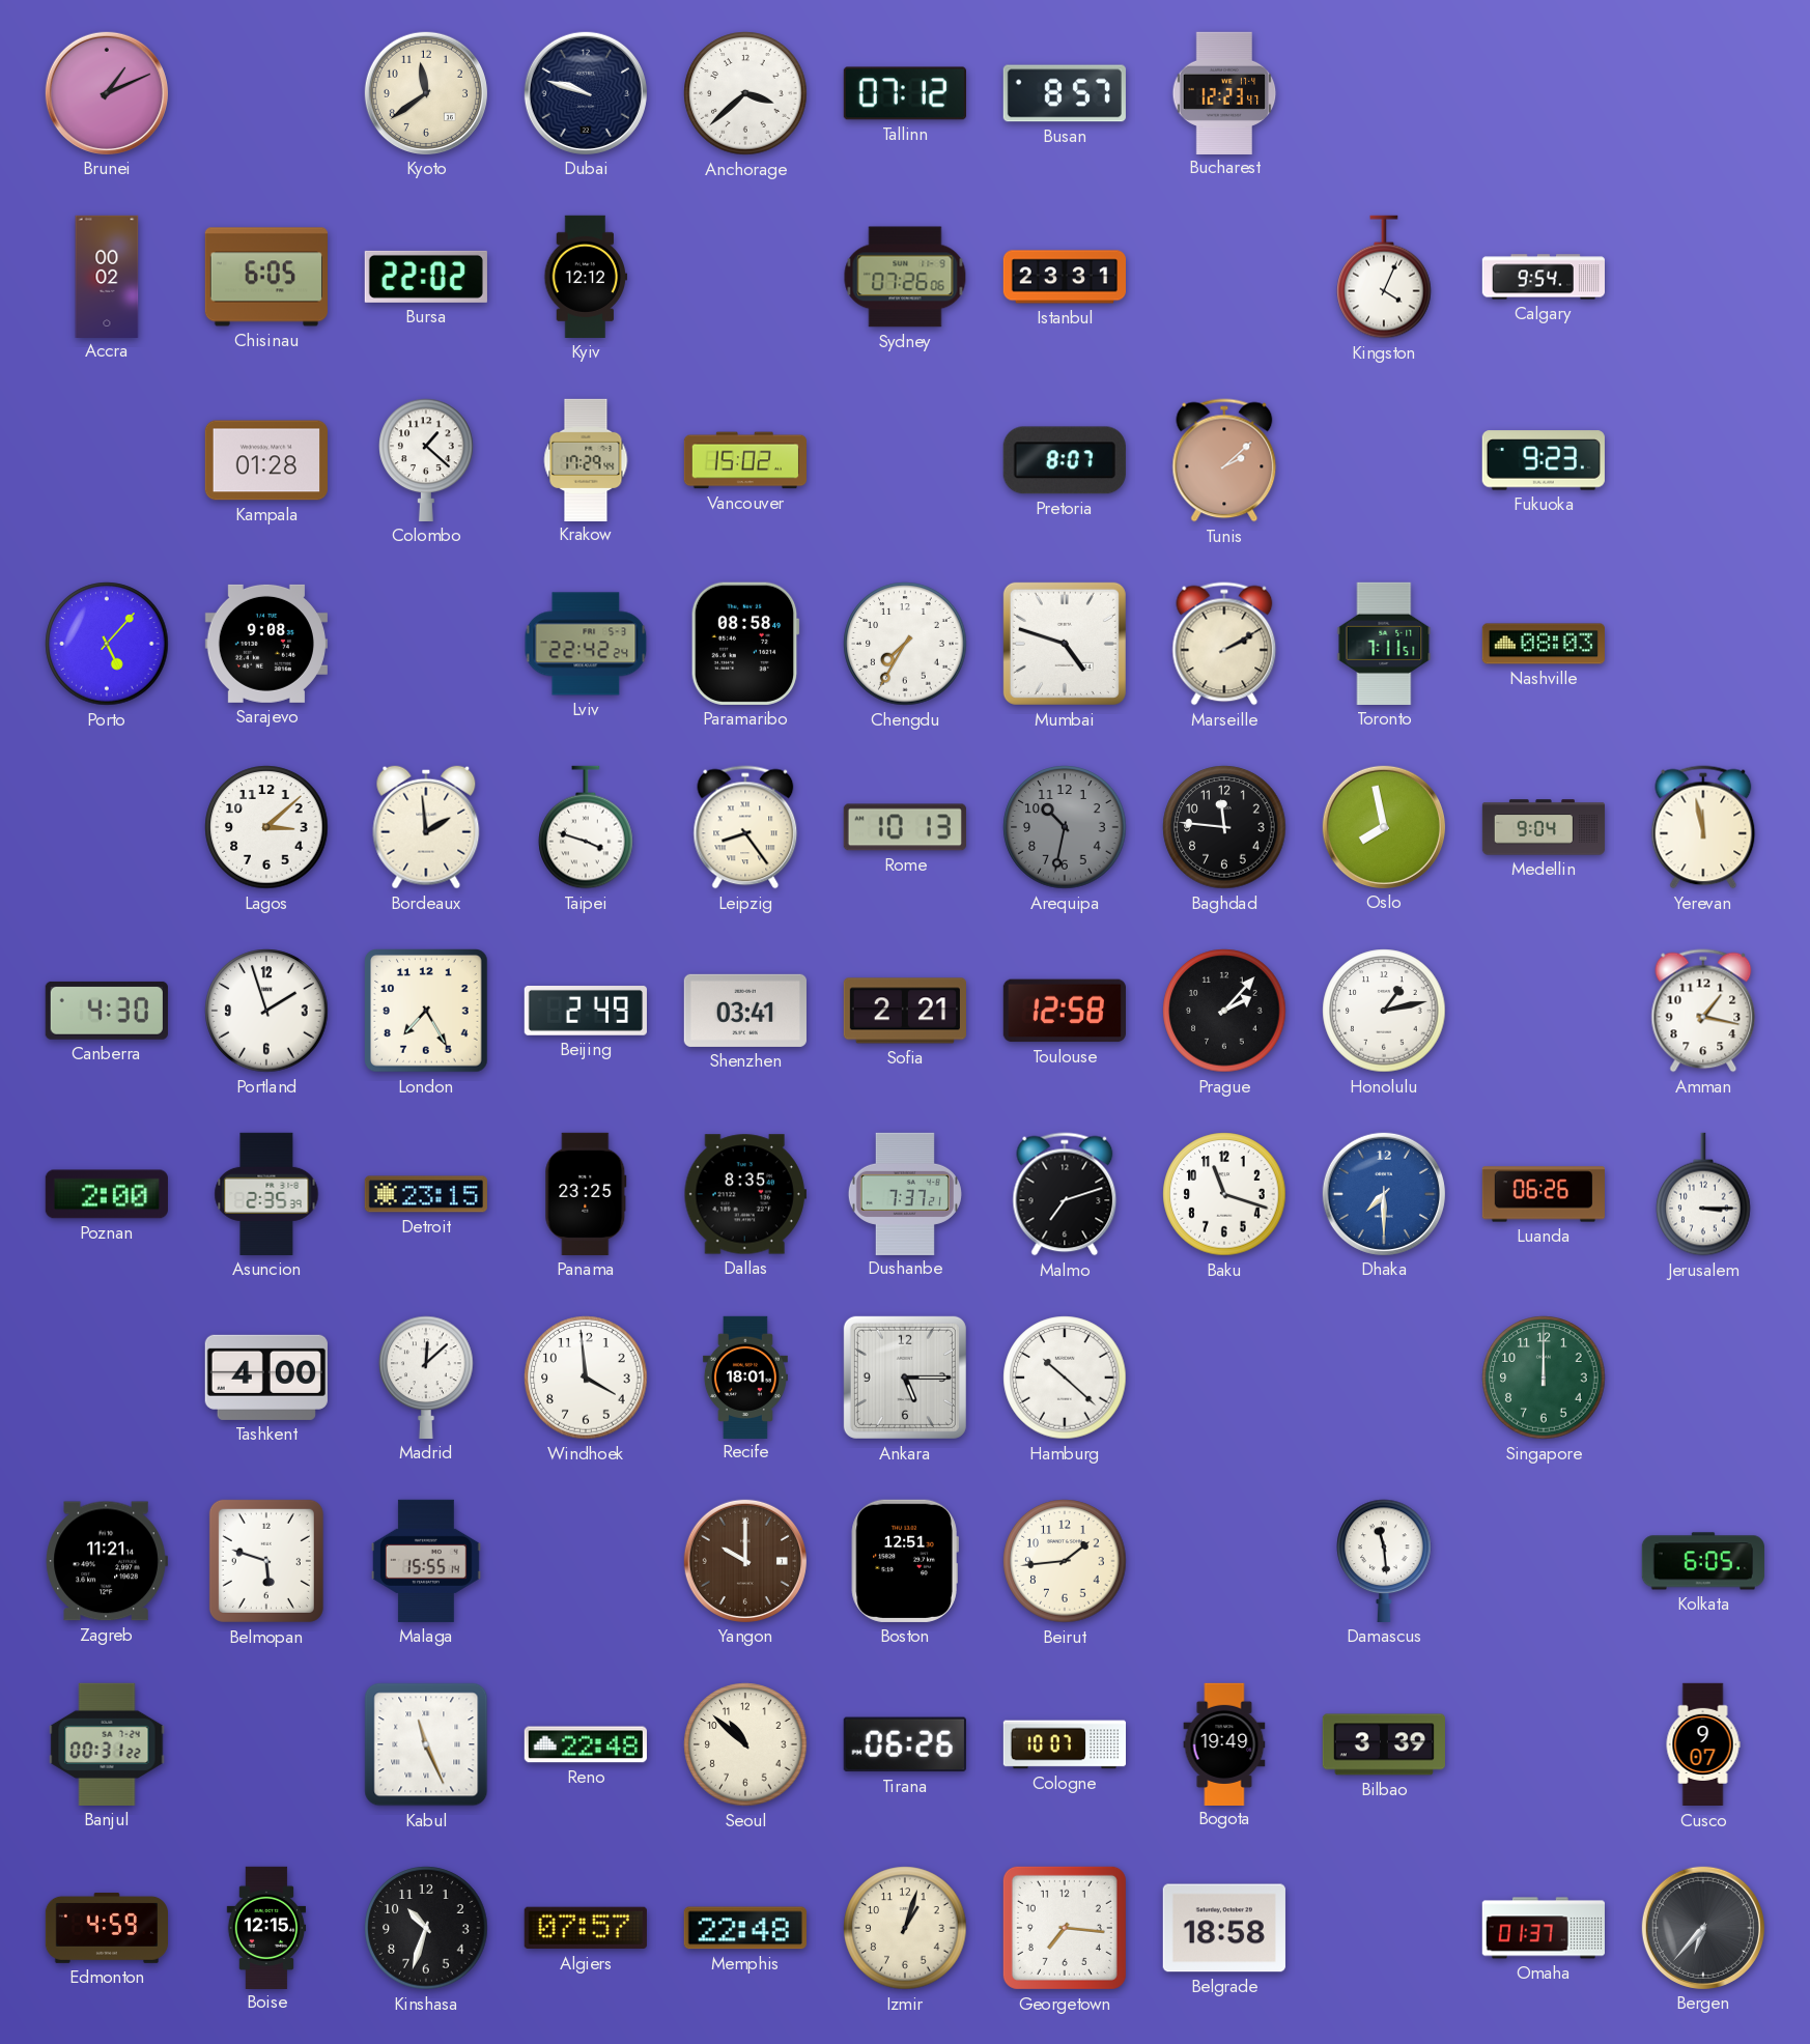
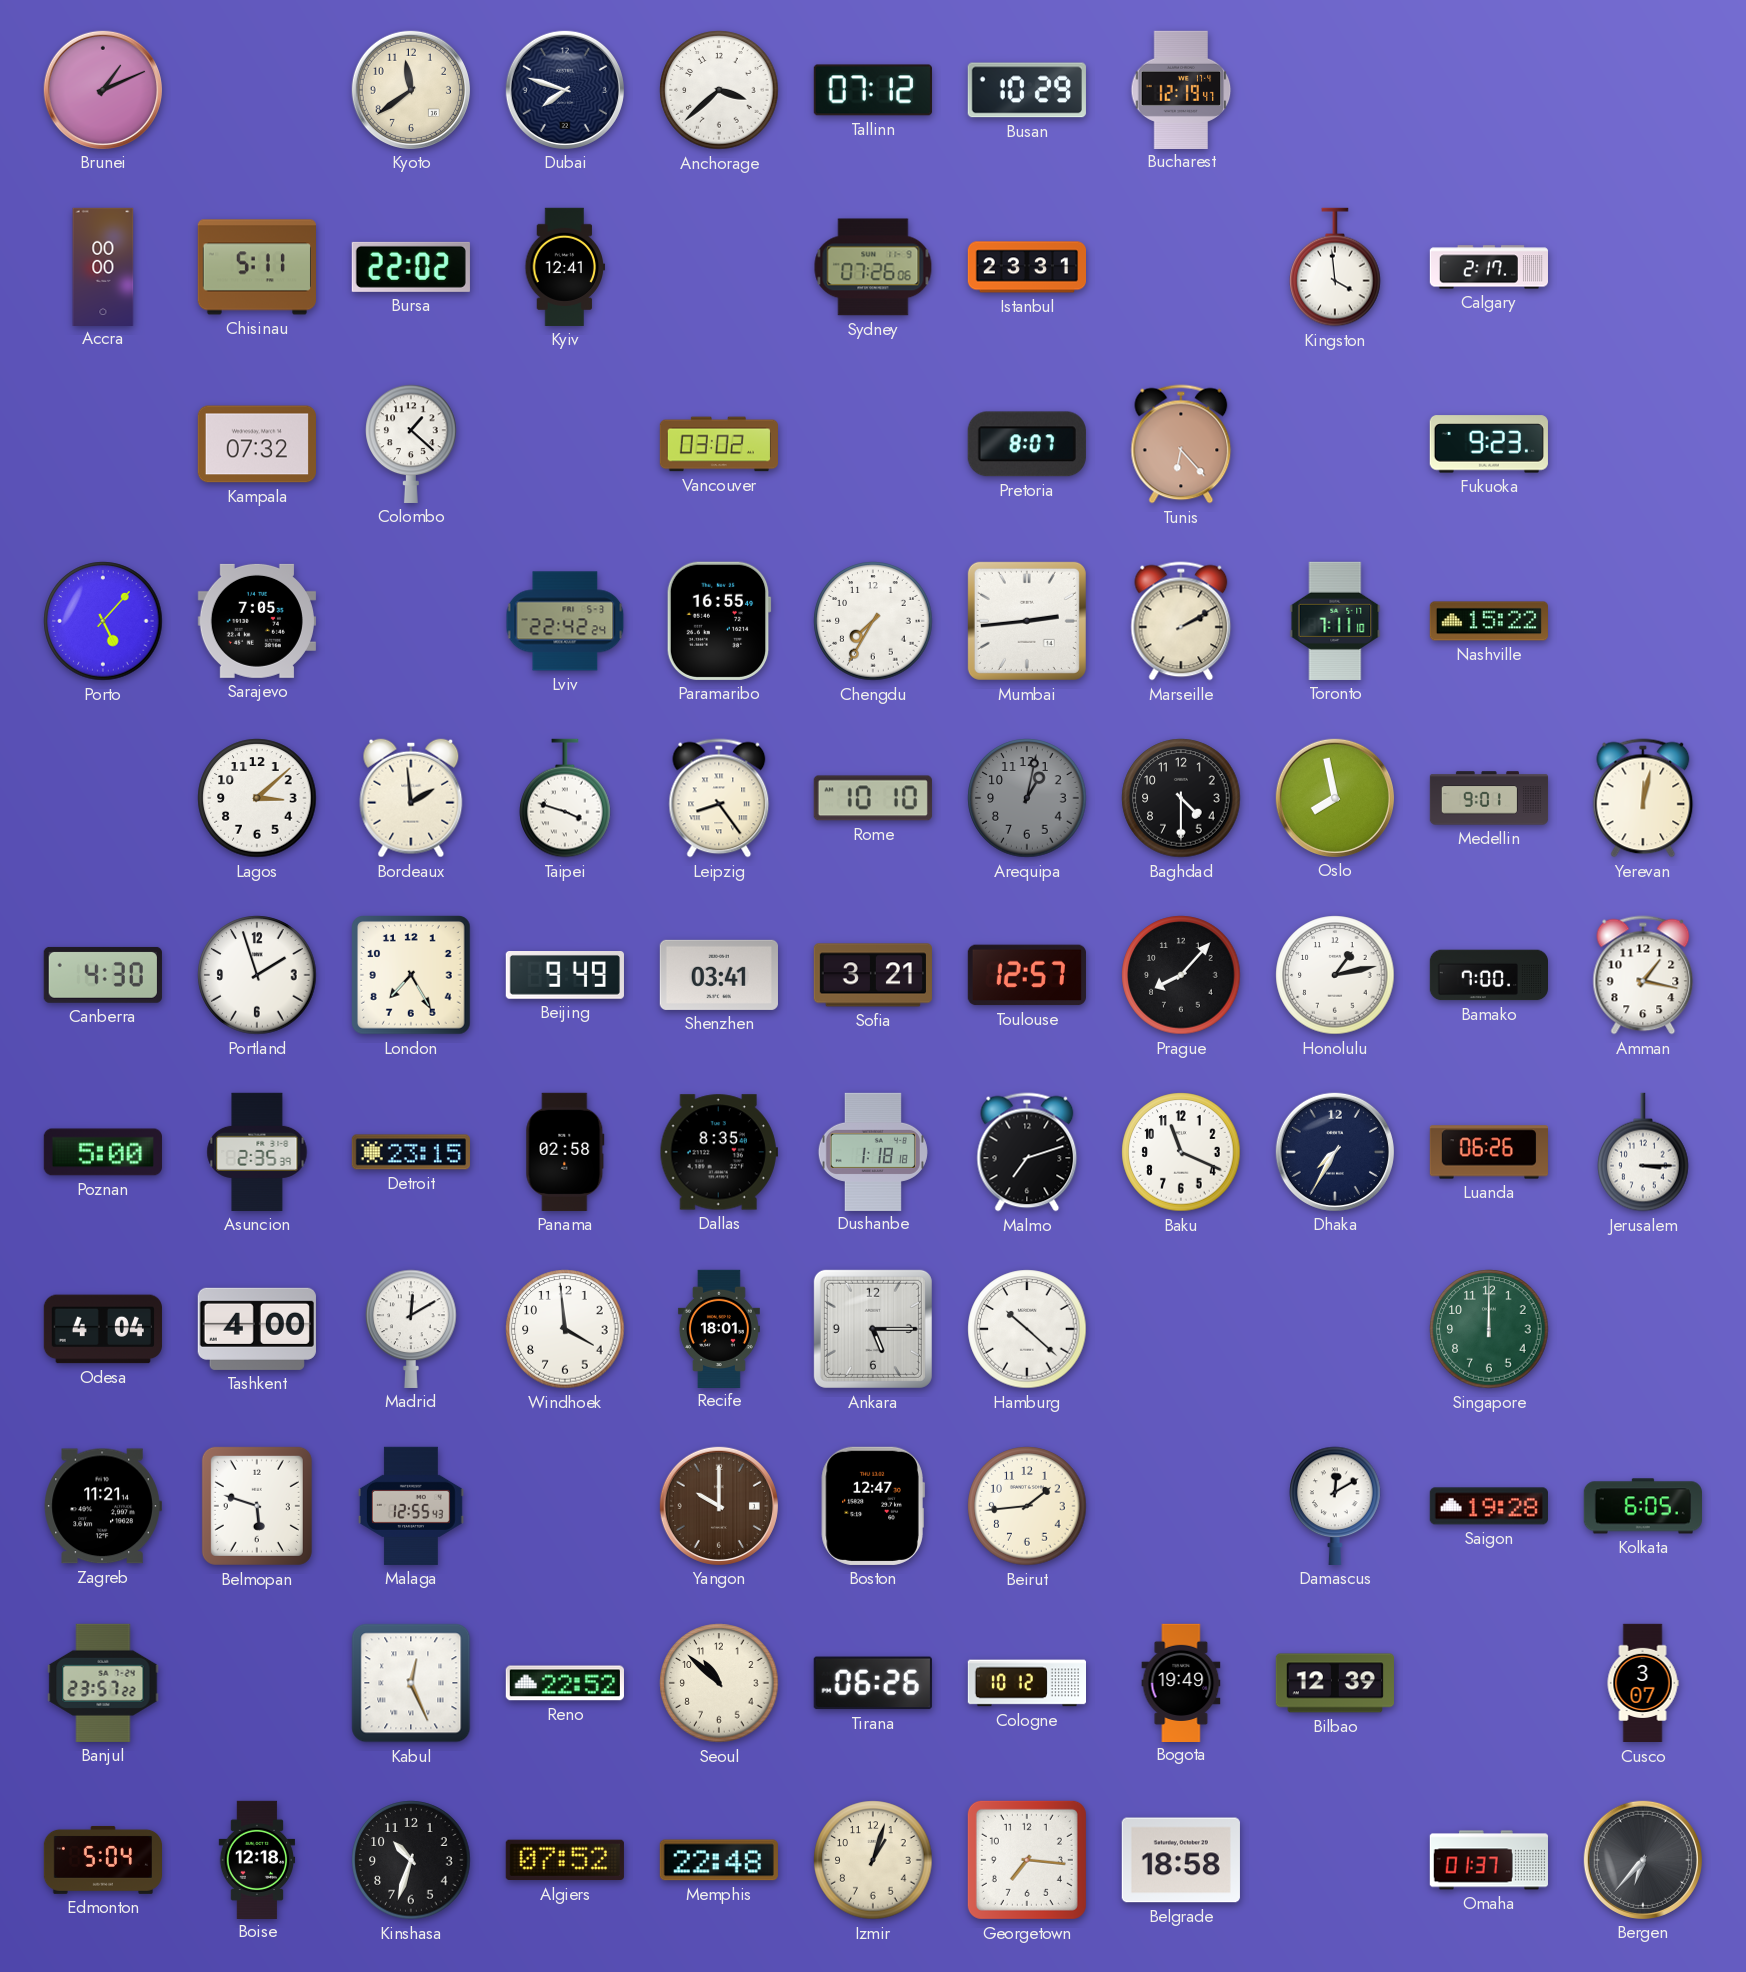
Dubai: 9:48 -> 7:48
Busan: 8:57 -> 10:29
Bucharest: 12:23 -> 12:19
Accra: 00:02 -> 00:00
Chisinau: 6:05 -> 5:11
Kyiv: 12:12 -> 12:41
Kingston: 4:04 -> 3:59
Calgary: 9:54 -> 2:17
Kampala: 01:28 -> 07:32
Krakow: 17:29 -> none
Vancouver: 15:02 -> 03:02
Tunis: 2:08 -> 6:23
Sarajevo: 9:08 -> 7:05
Paramaribo: 08:58 -> 16:55
Mumbai: 4:48 -> 2:44
Toronto: 7:11:51 -> 7:11:10
Nashville: 08:03 -> 15:22
Rome: 10:13 -> 10:10
Arequipa: 10:32 -> 1:02
Baghdad: 11:46 -> 4:30
Medellin: 9:04 -> 9:01
Yerevan: 11:58 -> 12:02
Beijing: 2:49 -> 9:49
Sofia: 2:21 -> 3:21
Toulouse: 12:58 -> 12:57
Prague: 2:07 -> 8:07
Bamako: none -> 7:00
Poznan: 2:00 -> 5:00
Panama: 23:25 -> 02:58
Dushanbe: 7:37 -> 1:18
Baku: 11:18 -> 11:19
Dhaka: 7:30 -> 7:35
Dhaka dial: blue -> navy
Odesa: none -> 4:04
Madrid: 12:08 -> 12:10
Malaga: 15:55 -> 12:55
Boston: 12:51 -> 12:47
Damascus: 11:29 -> 12:10
Saigon: none -> 19:28
Banjul: 00:31 -> 23:57
Kabul: 11:26 -> 12:26
Reno: 22:48 -> 22:52
Cologne: 10:07 -> 10:12
Bilbao: 3:39 -> 12:39
Cusco: 9:07 -> 3:07
Edmonton: 4:59 -> 5:04
Boise: 12:15 -> 12:18
Algiers: 07:57 -> 07:52
